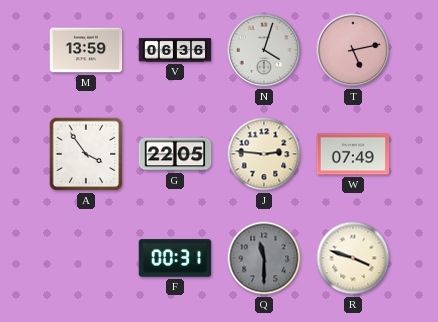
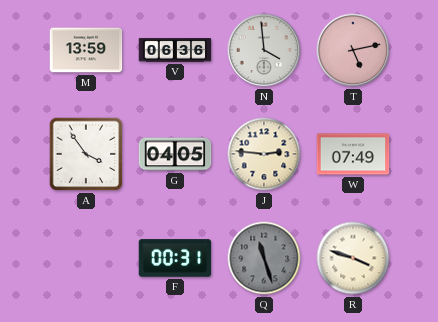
N: 4:03 -> 3:59
G: 22:05 -> 04:05
Q: 11:30 -> 11:27
